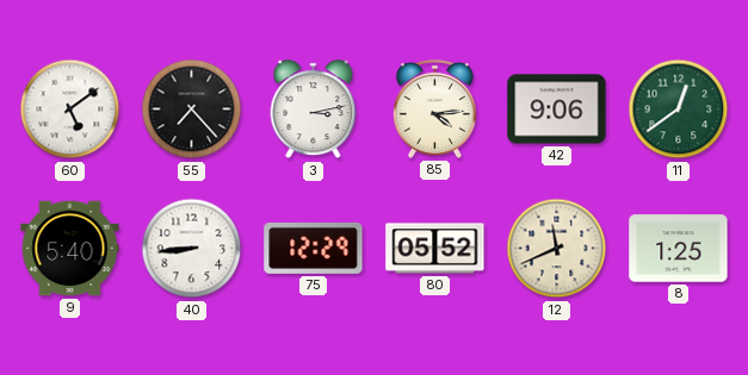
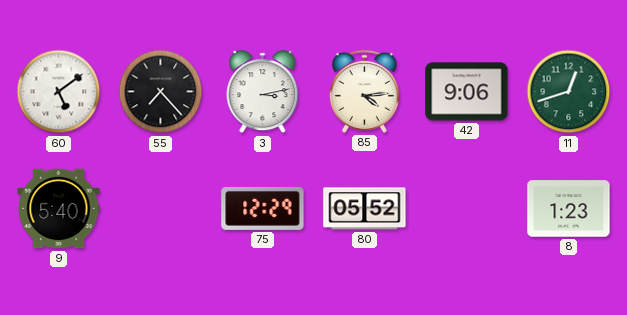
11: 12:39 -> 12:42
40: 8:44 -> none
12: 11:41 -> none
8: 1:25 -> 1:23
